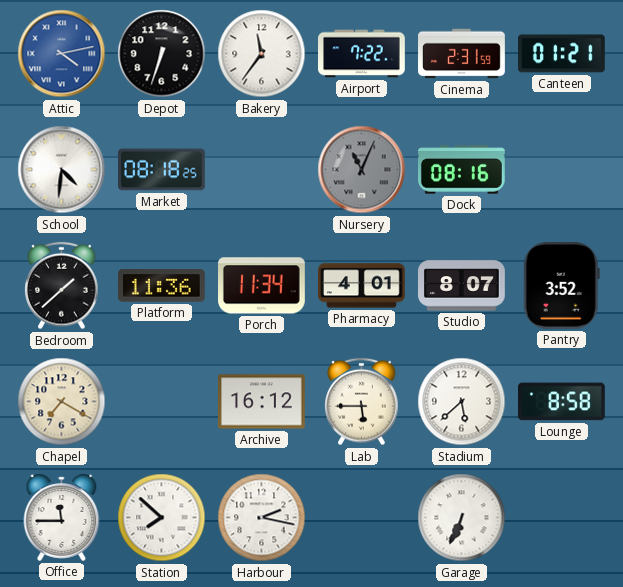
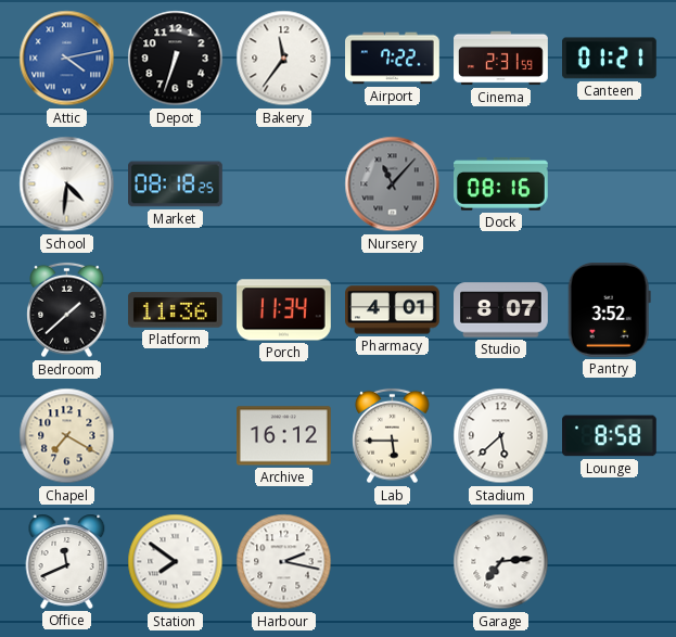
Nursery: 11:04 -> 11:07
Office: 11:45 -> 11:41
Station: 7:52 -> 7:51
Garage: 6:34 -> 7:14
